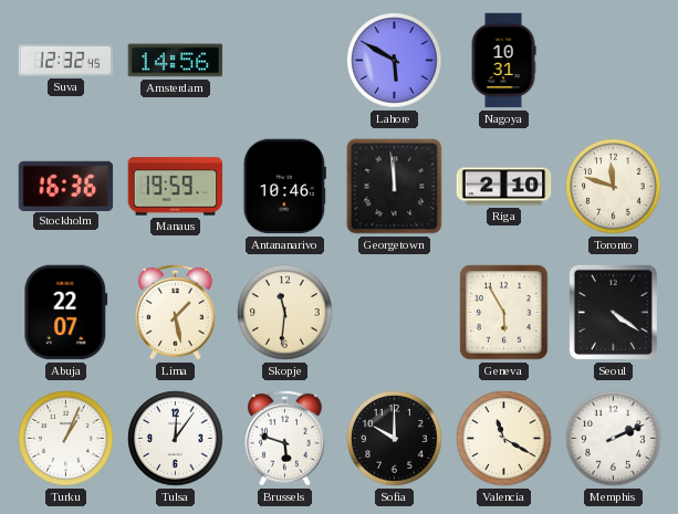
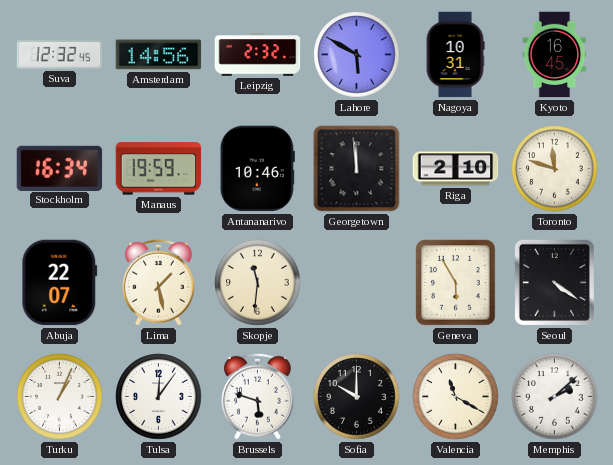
Leipzig: none -> 2:32
Kyoto: none -> 16:45
Stockholm: 16:36 -> 16:34
Memphis: 2:11 -> 2:08
